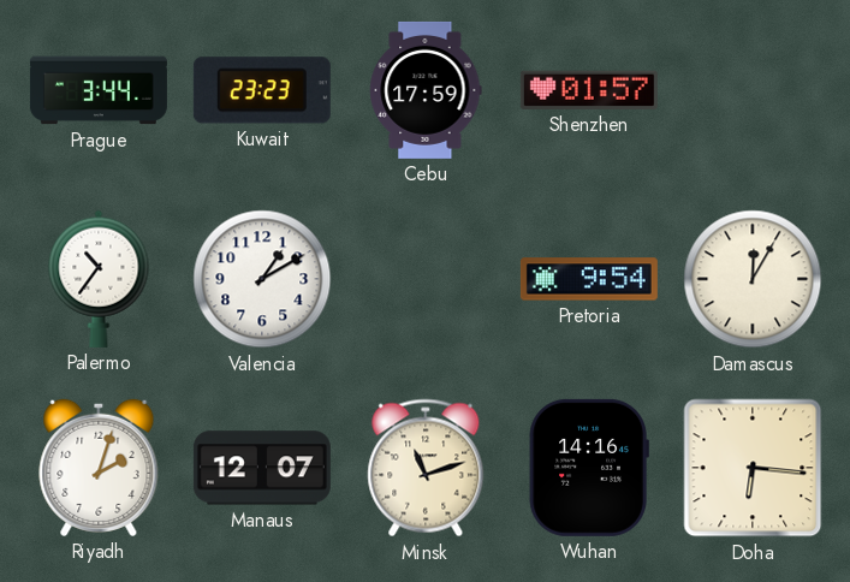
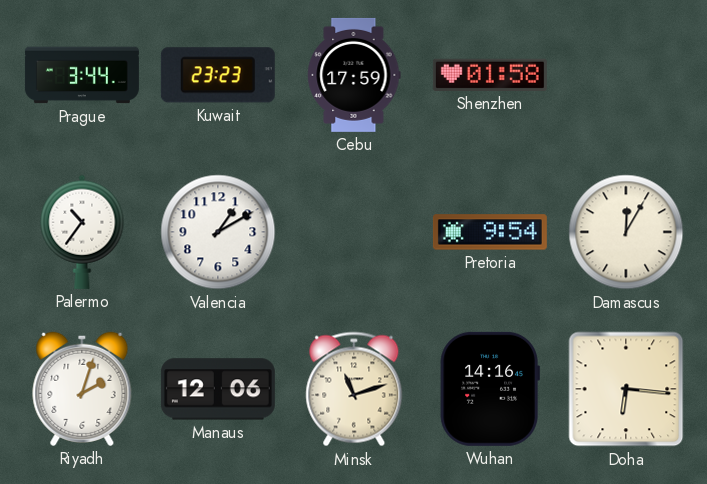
Shenzhen: 01:57 -> 01:58
Manaus: 12:07 -> 12:06
